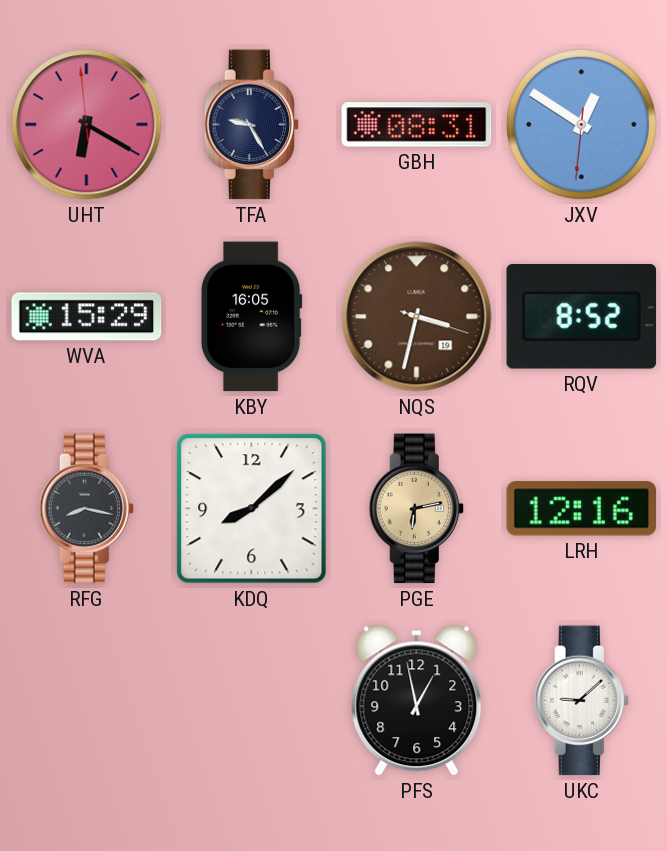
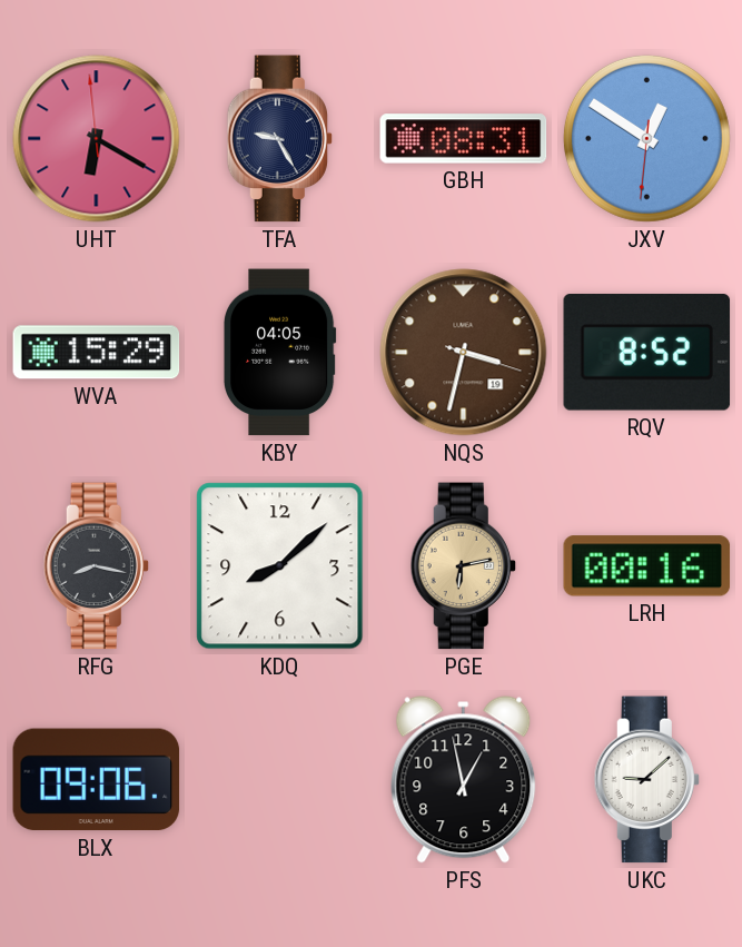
KBY: 16:05 -> 04:05
LRH: 12:16 -> 00:16
BLX: none -> 09:06
